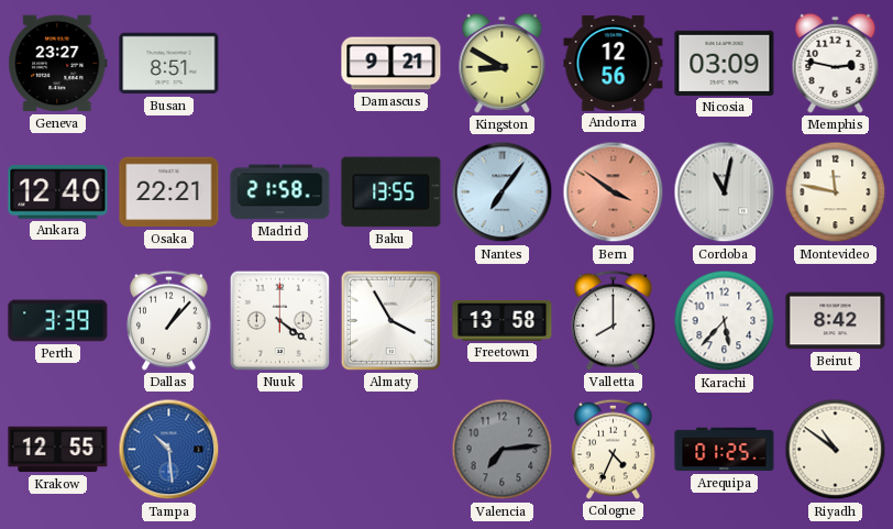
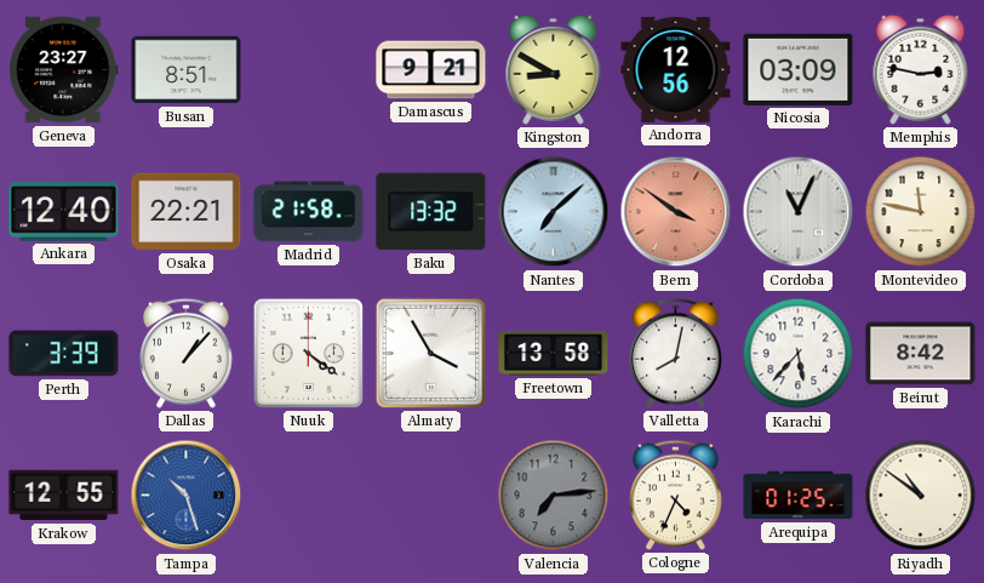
Baku: 13:55 -> 13:32
Nantes: 7:06 -> 7:08
Cordoba: 11:02 -> 11:04
Valletta: 8:00 -> 8:02
Tampa: 10:29 -> 10:27
